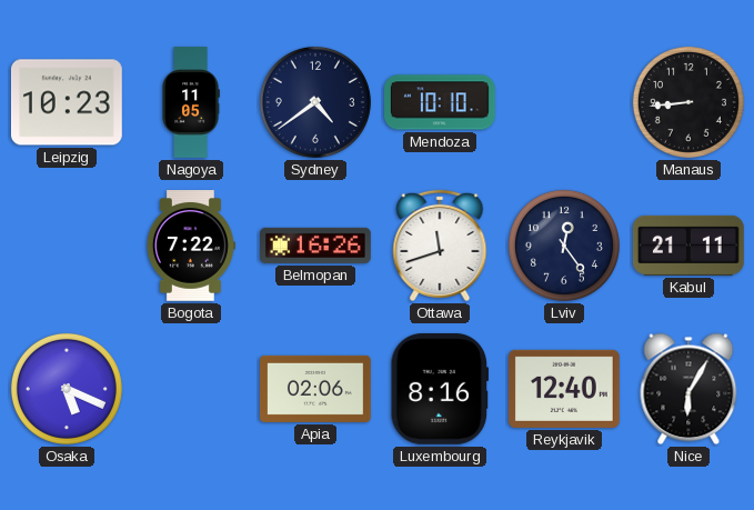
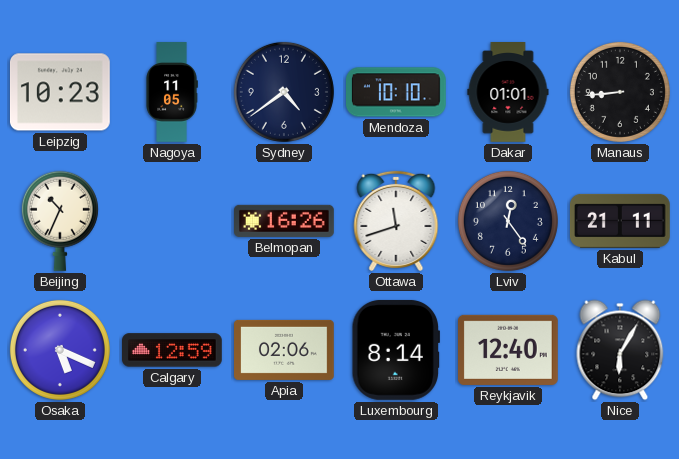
Dakar: none -> 01:01
Beijing: none -> 10:34
Bogota: 7:22 -> none
Calgary: none -> 12:59
Luxembourg: 8:16 -> 8:14
